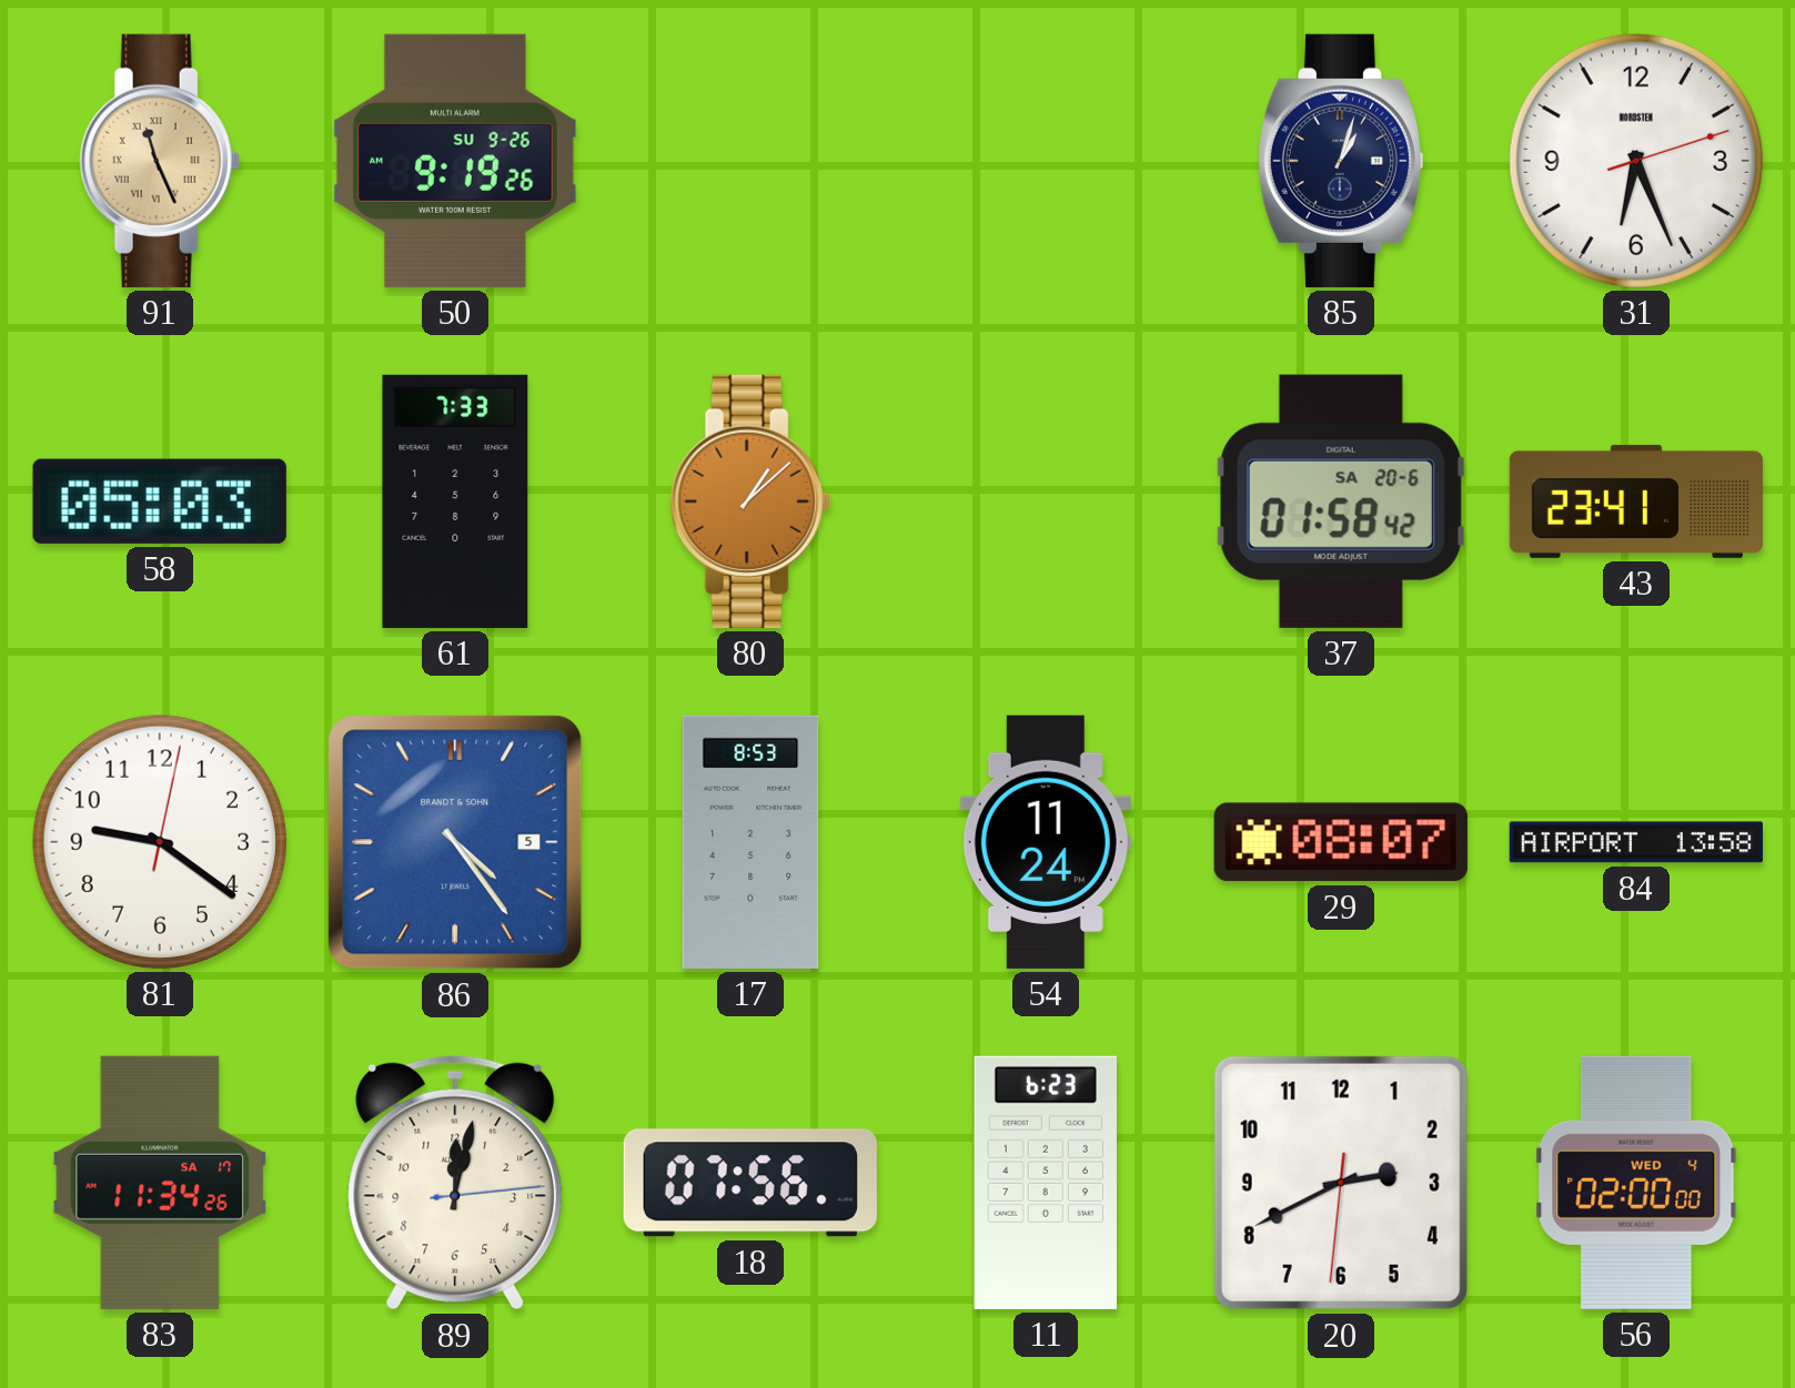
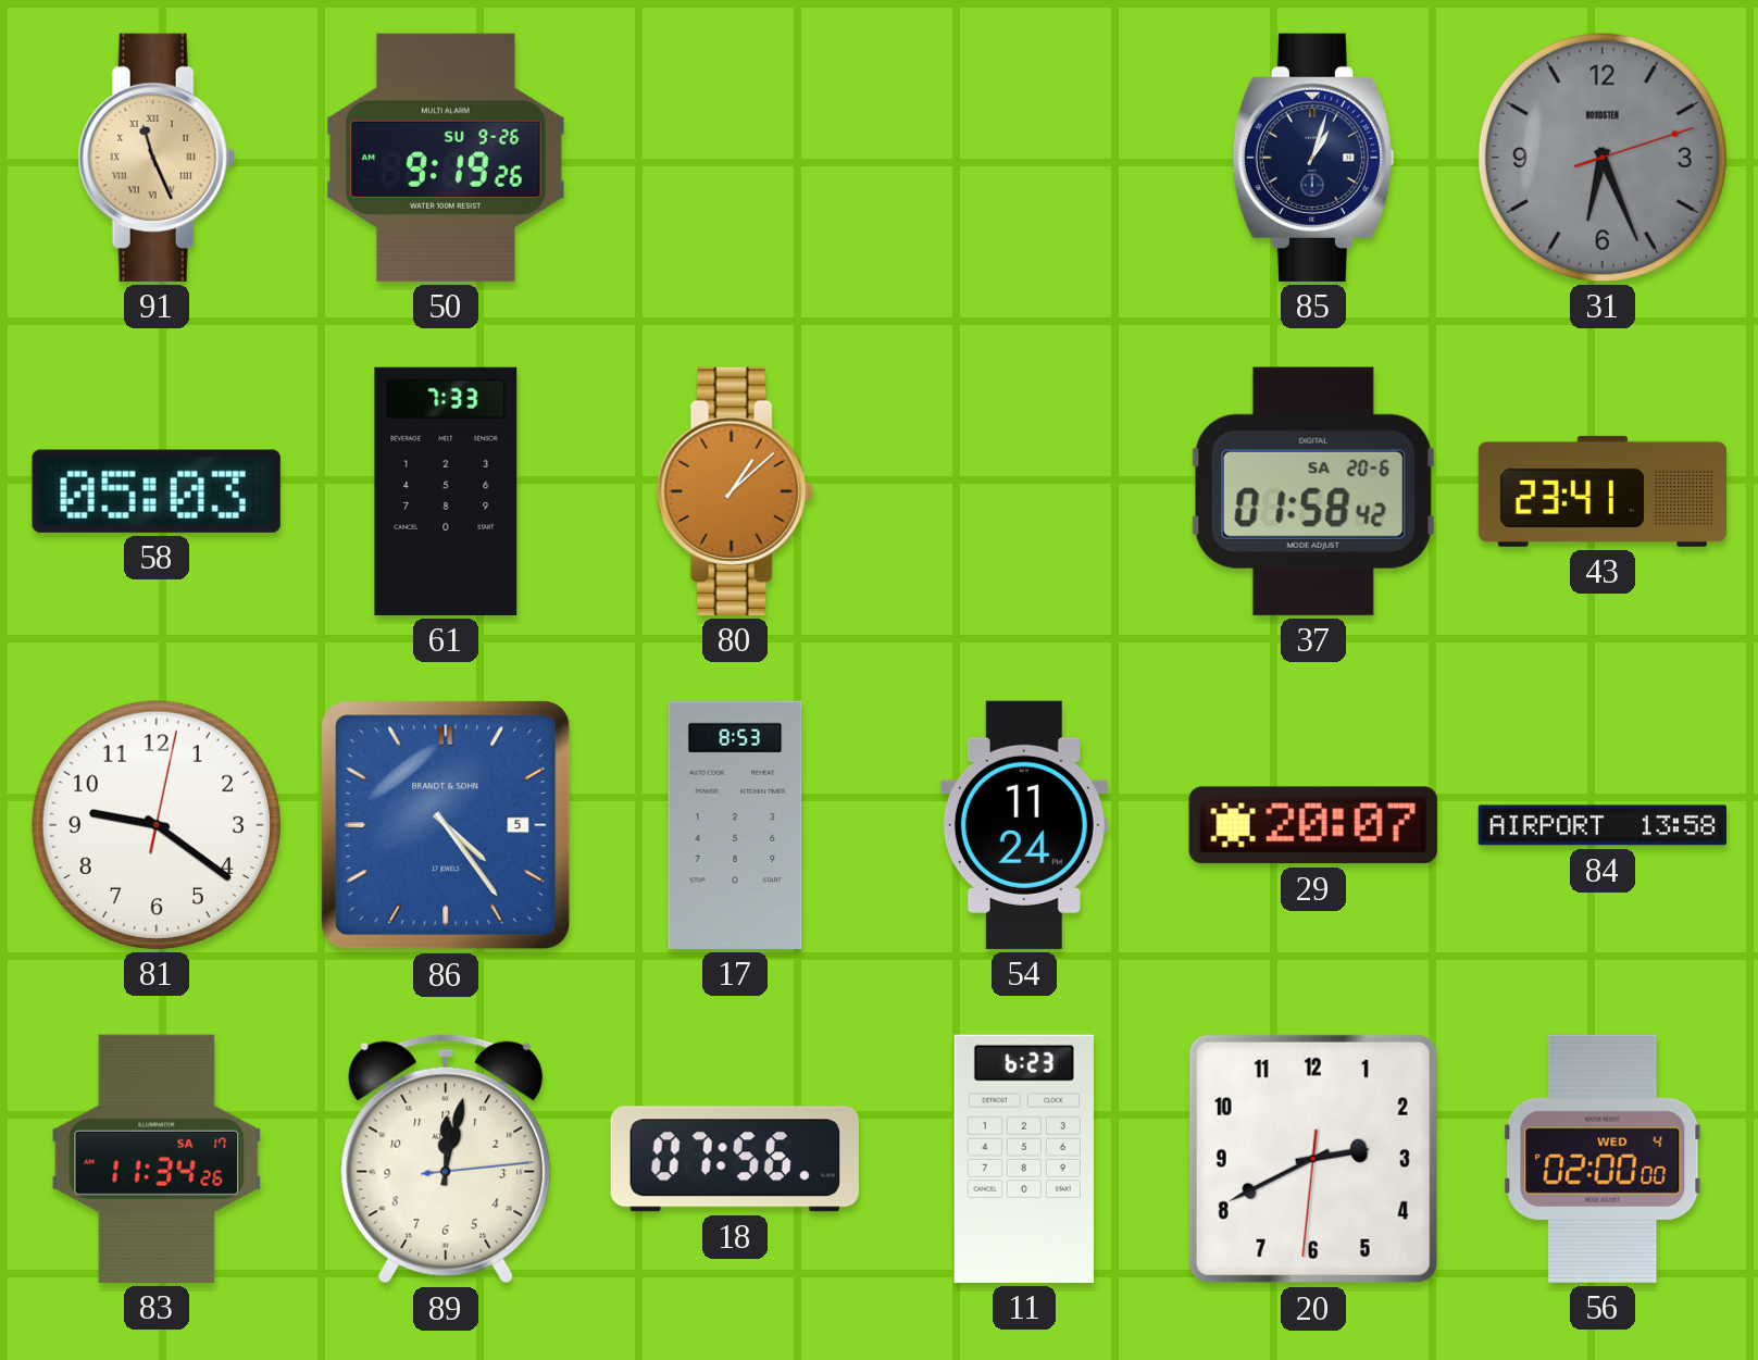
31 dial: white -> grey
29: 08:07 -> 20:07
